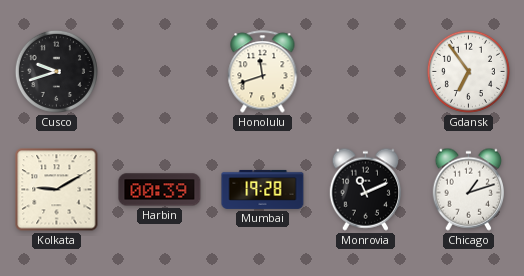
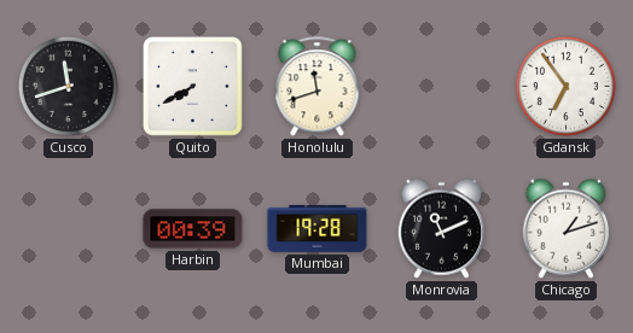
Cusco: 9:42 -> 11:42
Quito: none -> 7:40
Kolkata: 9:10 -> none
